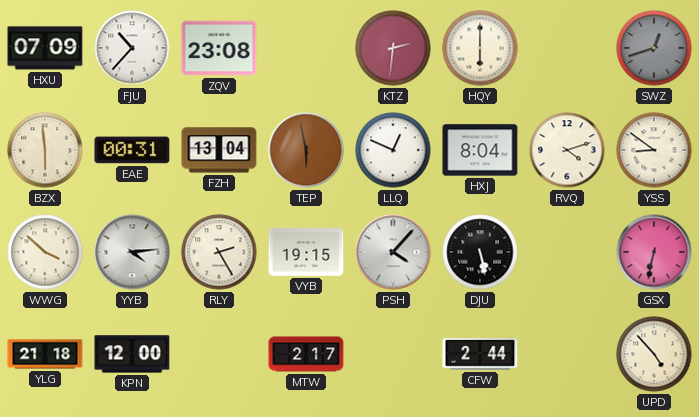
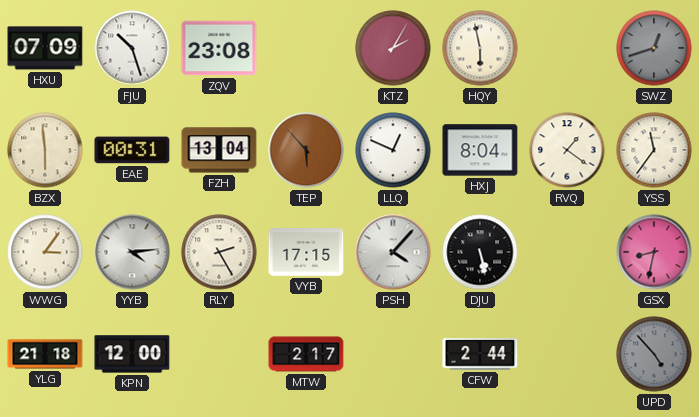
FJU: 10:37 -> 10:27
KTZ: 2:31 -> 2:05
HQY: 6:00 -> 5:58
TEP: 5:58 -> 5:53
RVQ: 4:12 -> 1:21
YSS: 8:51 -> 11:36
WWG: 3:52 -> 3:06
VYB: 19:15 -> 17:15
GSX: 6:32 -> 8:32
UPD dial: cream -> grey
